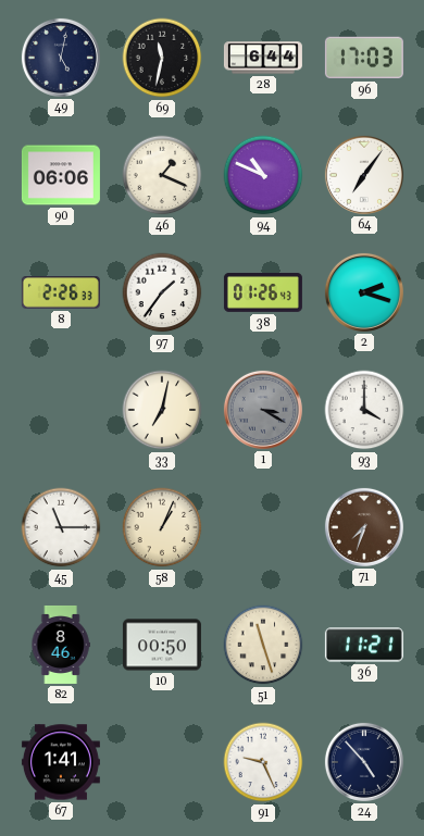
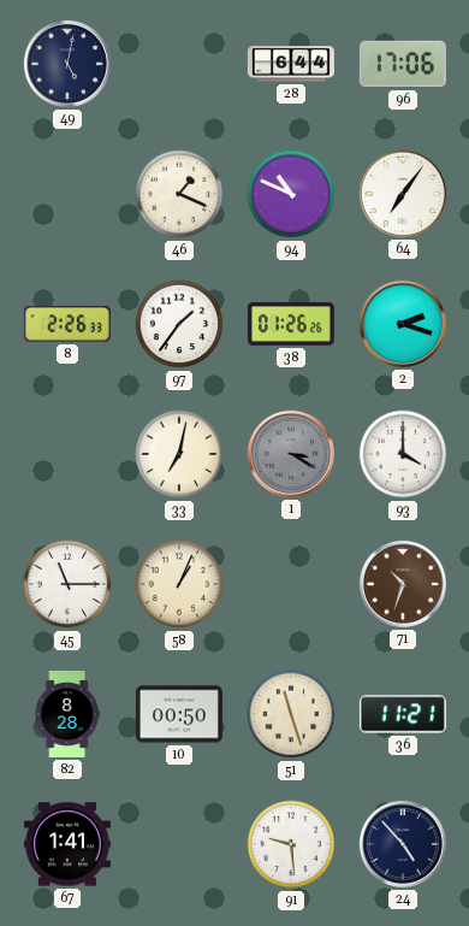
69: 11:32 -> none
96: 17:03 -> 17:06
90: 06:06 -> none
38: 01:26:43 -> 01:26:26
71: 7:33 -> 10:33
82: 8:46 -> 8:28
91: 9:26 -> 9:29
